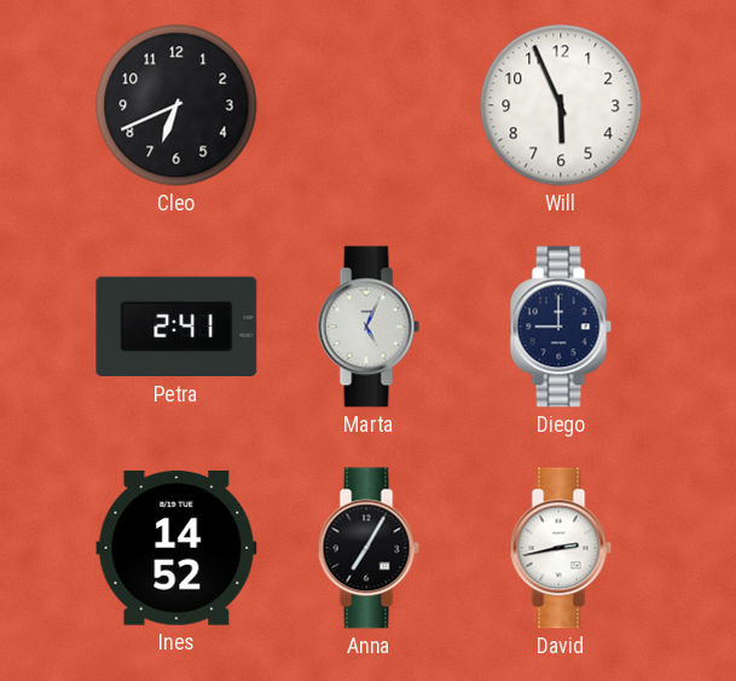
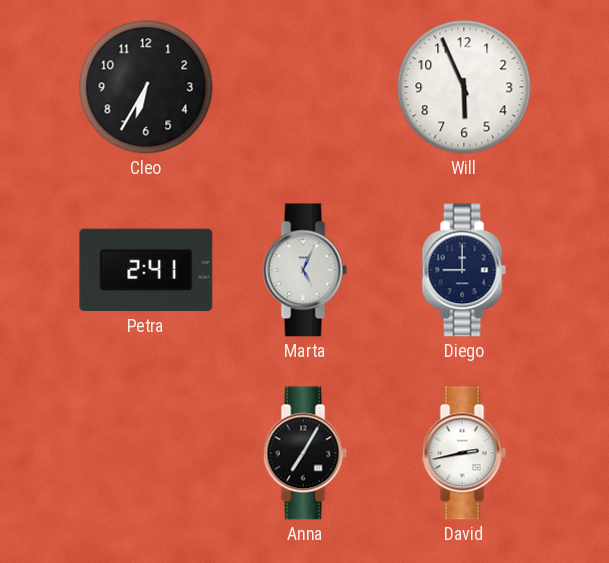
Cleo: 6:41 -> 6:35
Ines: 14:52 -> none
